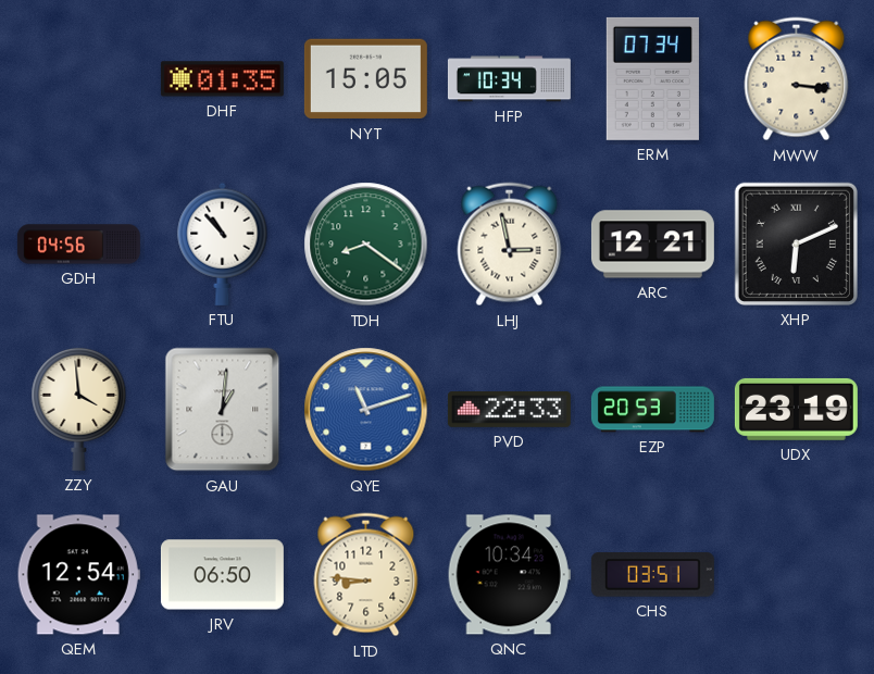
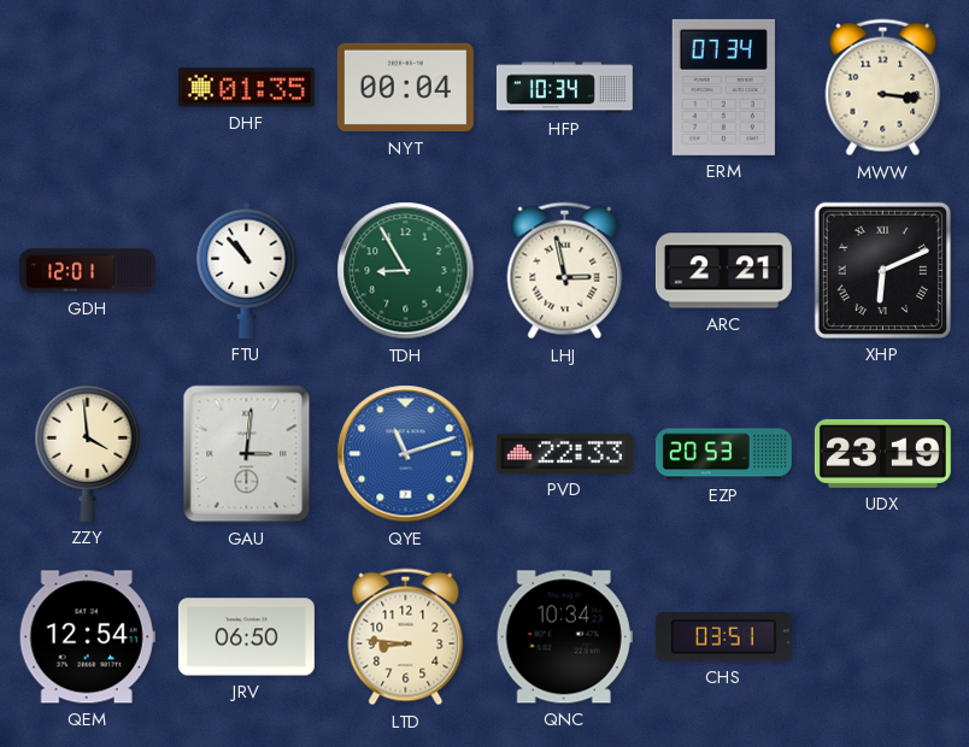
NYT: 15:05 -> 00:04
GDH: 04:56 -> 12:01
TDH: 8:21 -> 8:55
ARC: 12:21 -> 2:21
GAU: 1:01 -> 3:01
